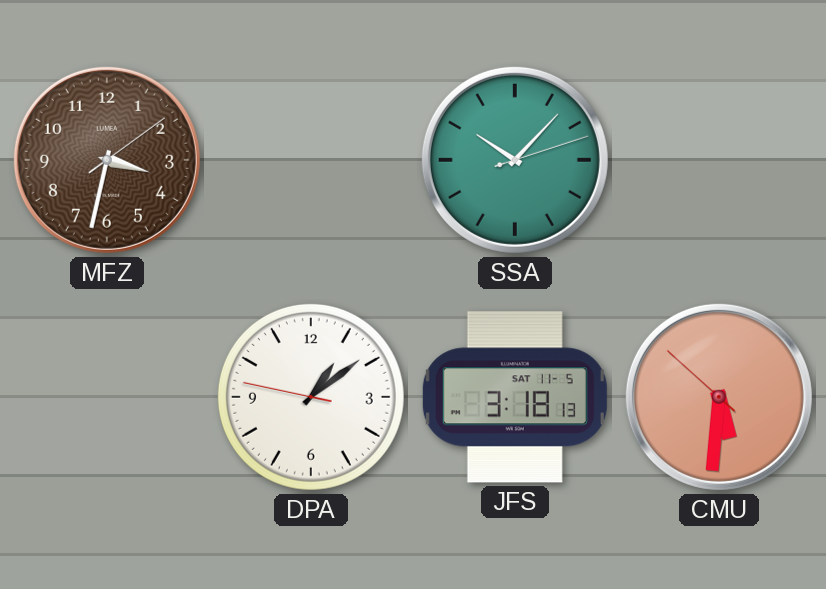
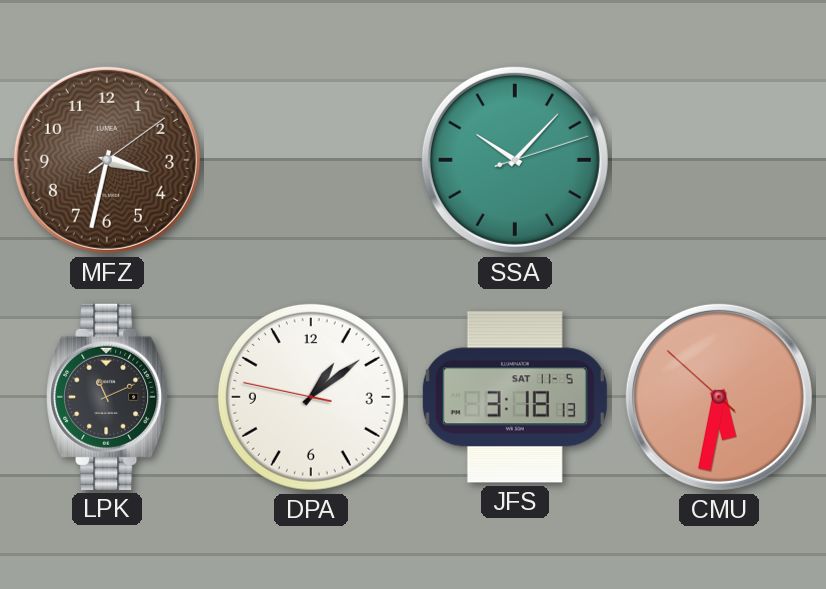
LPK: none -> 11:11
CMU: 5:30 -> 5:31
